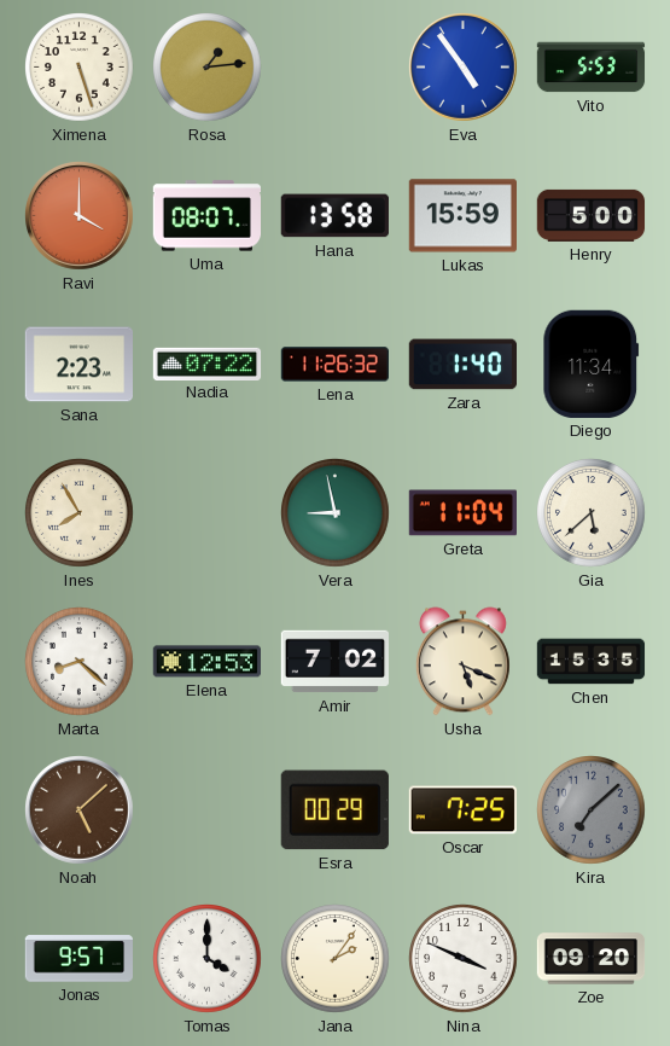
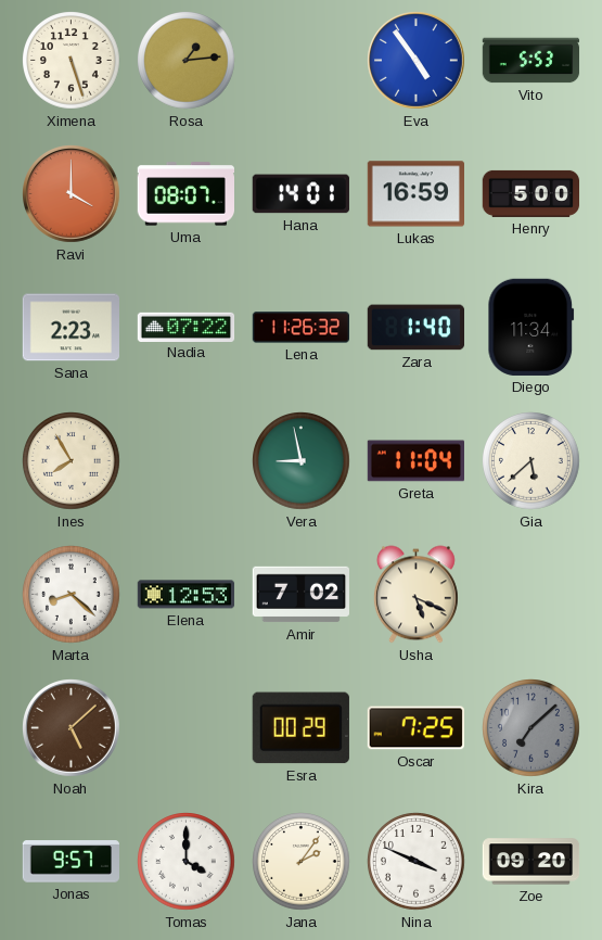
Hana: 13:58 -> 14:01
Lukas: 15:59 -> 16:59
Chen: 15:35 -> none
